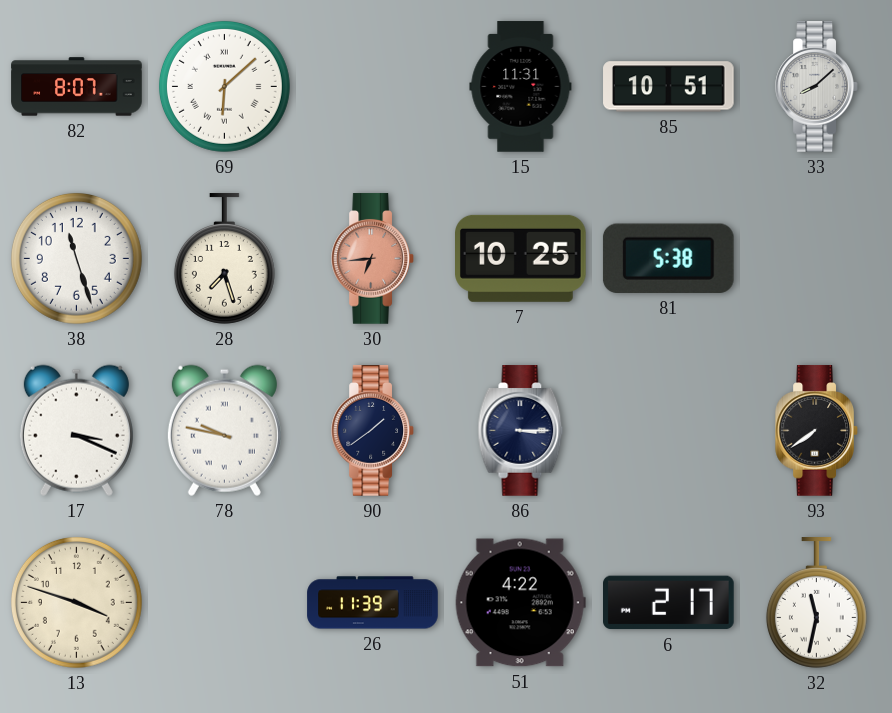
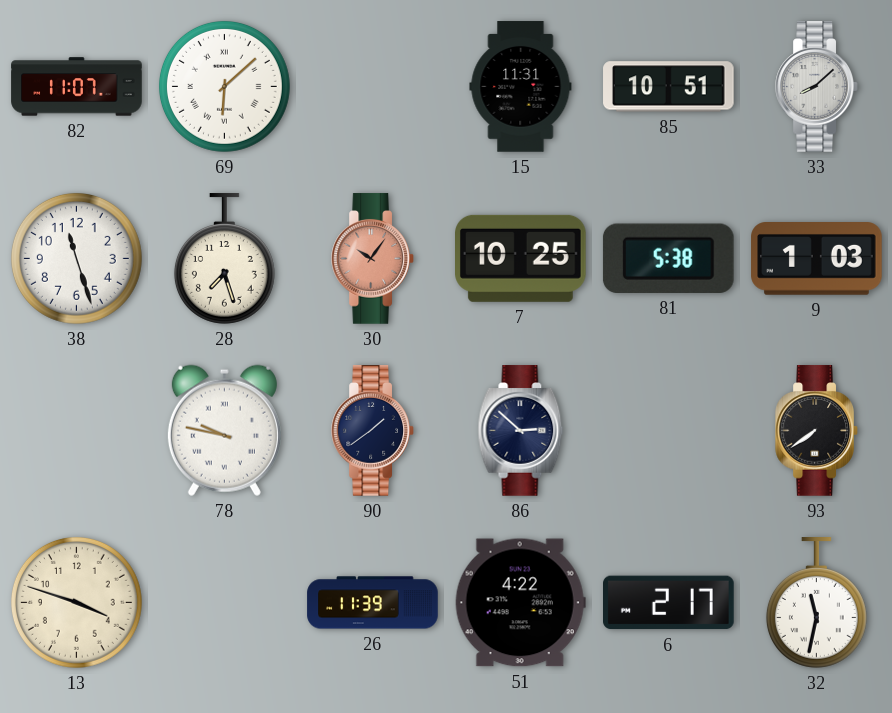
82: 8:07 -> 11:07
30: 6:44 -> 10:06
9: none -> 1:03
17: 3:19 -> none
86: 3:15 -> 2:52
